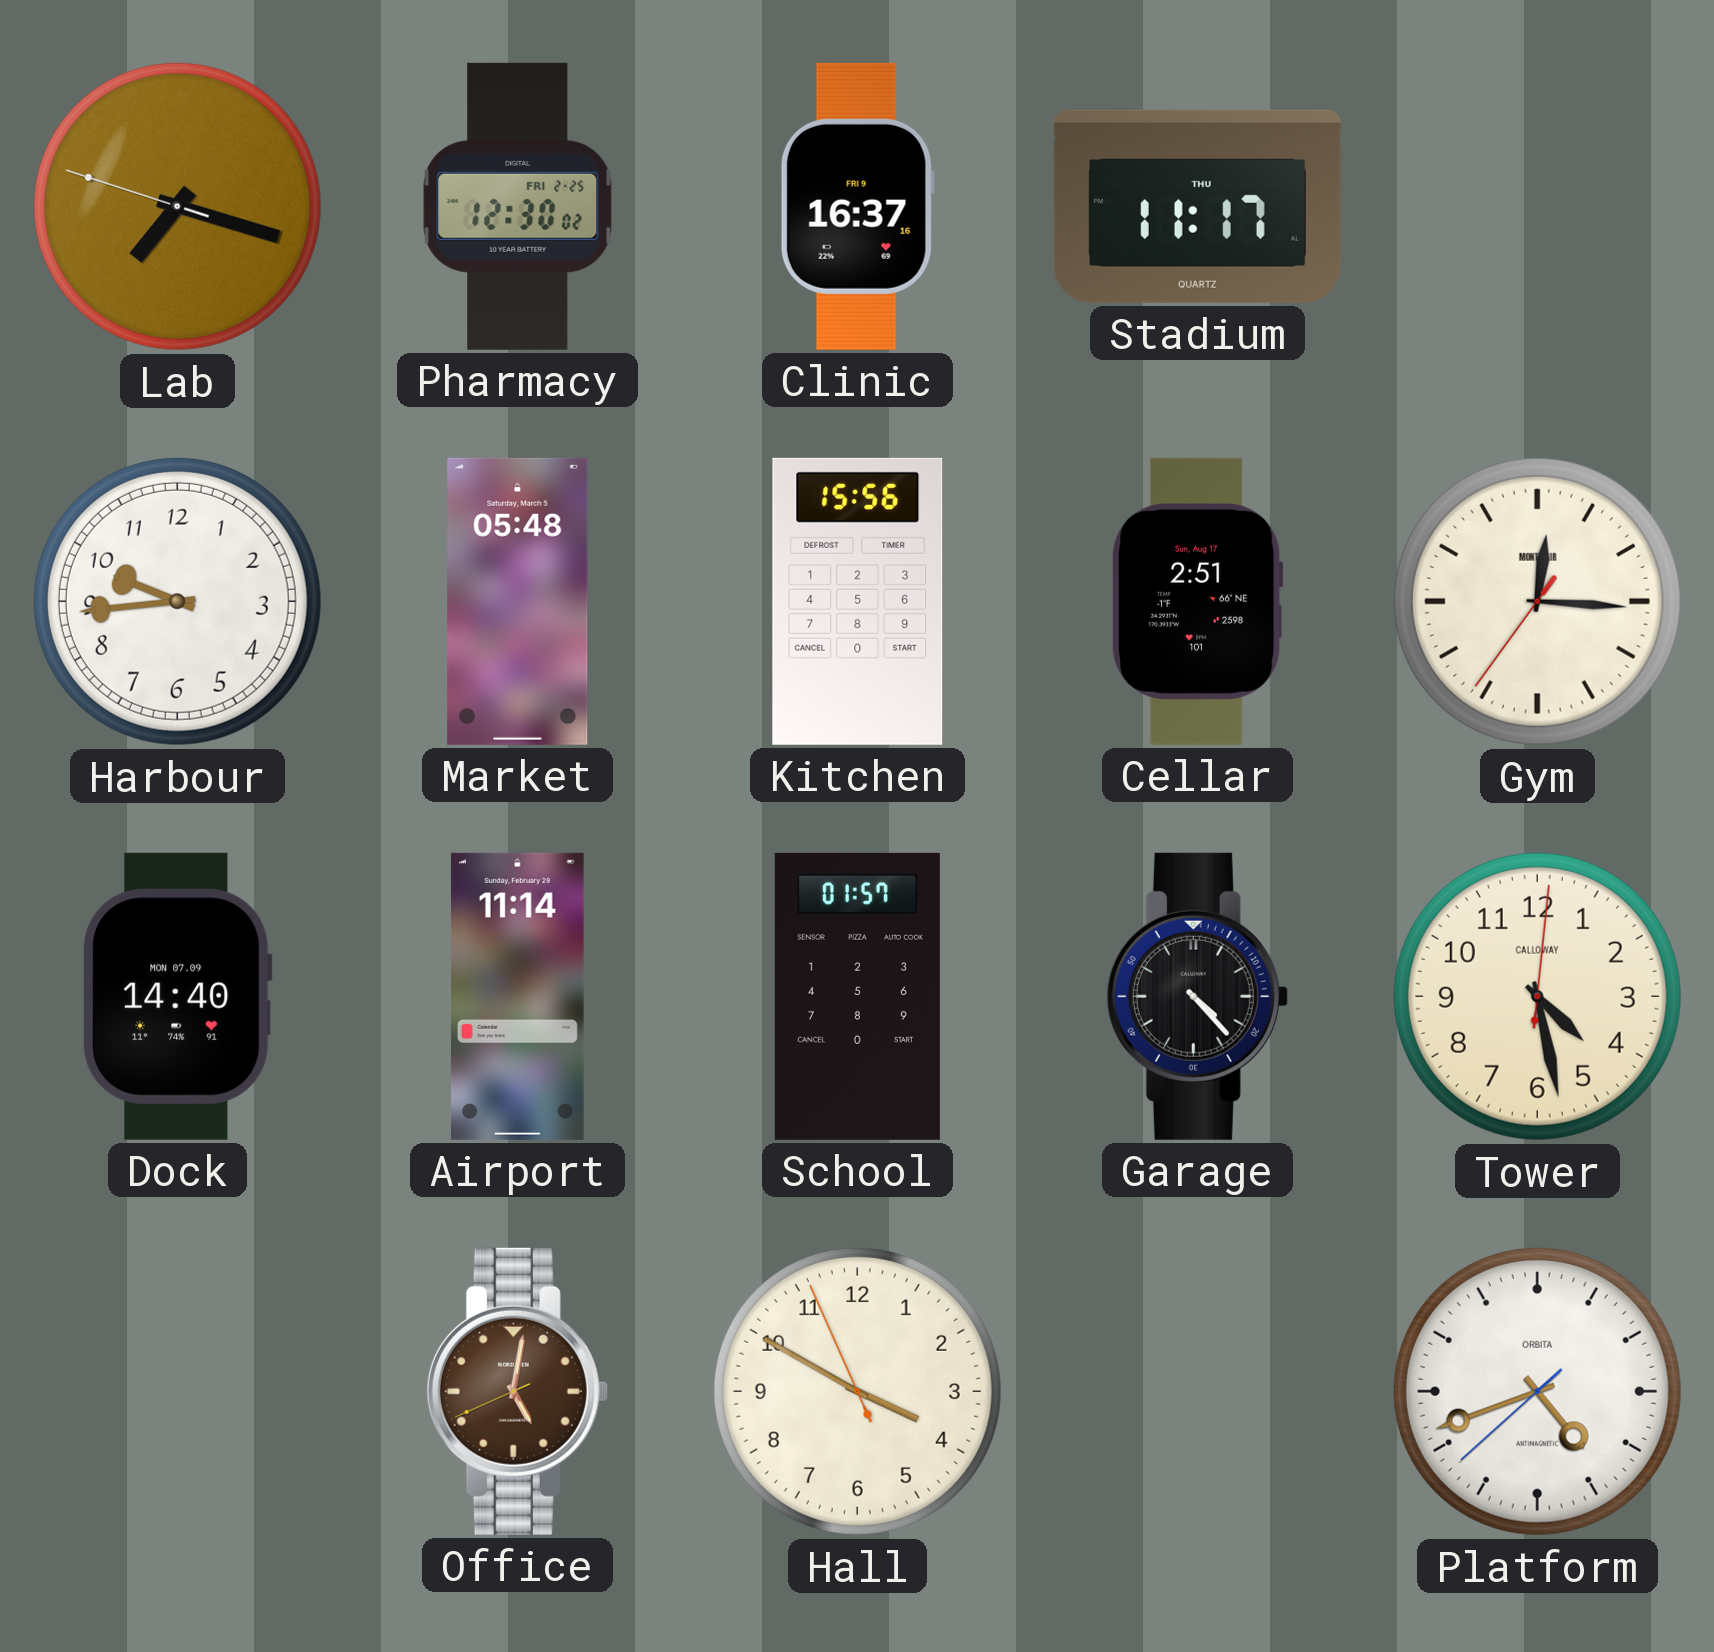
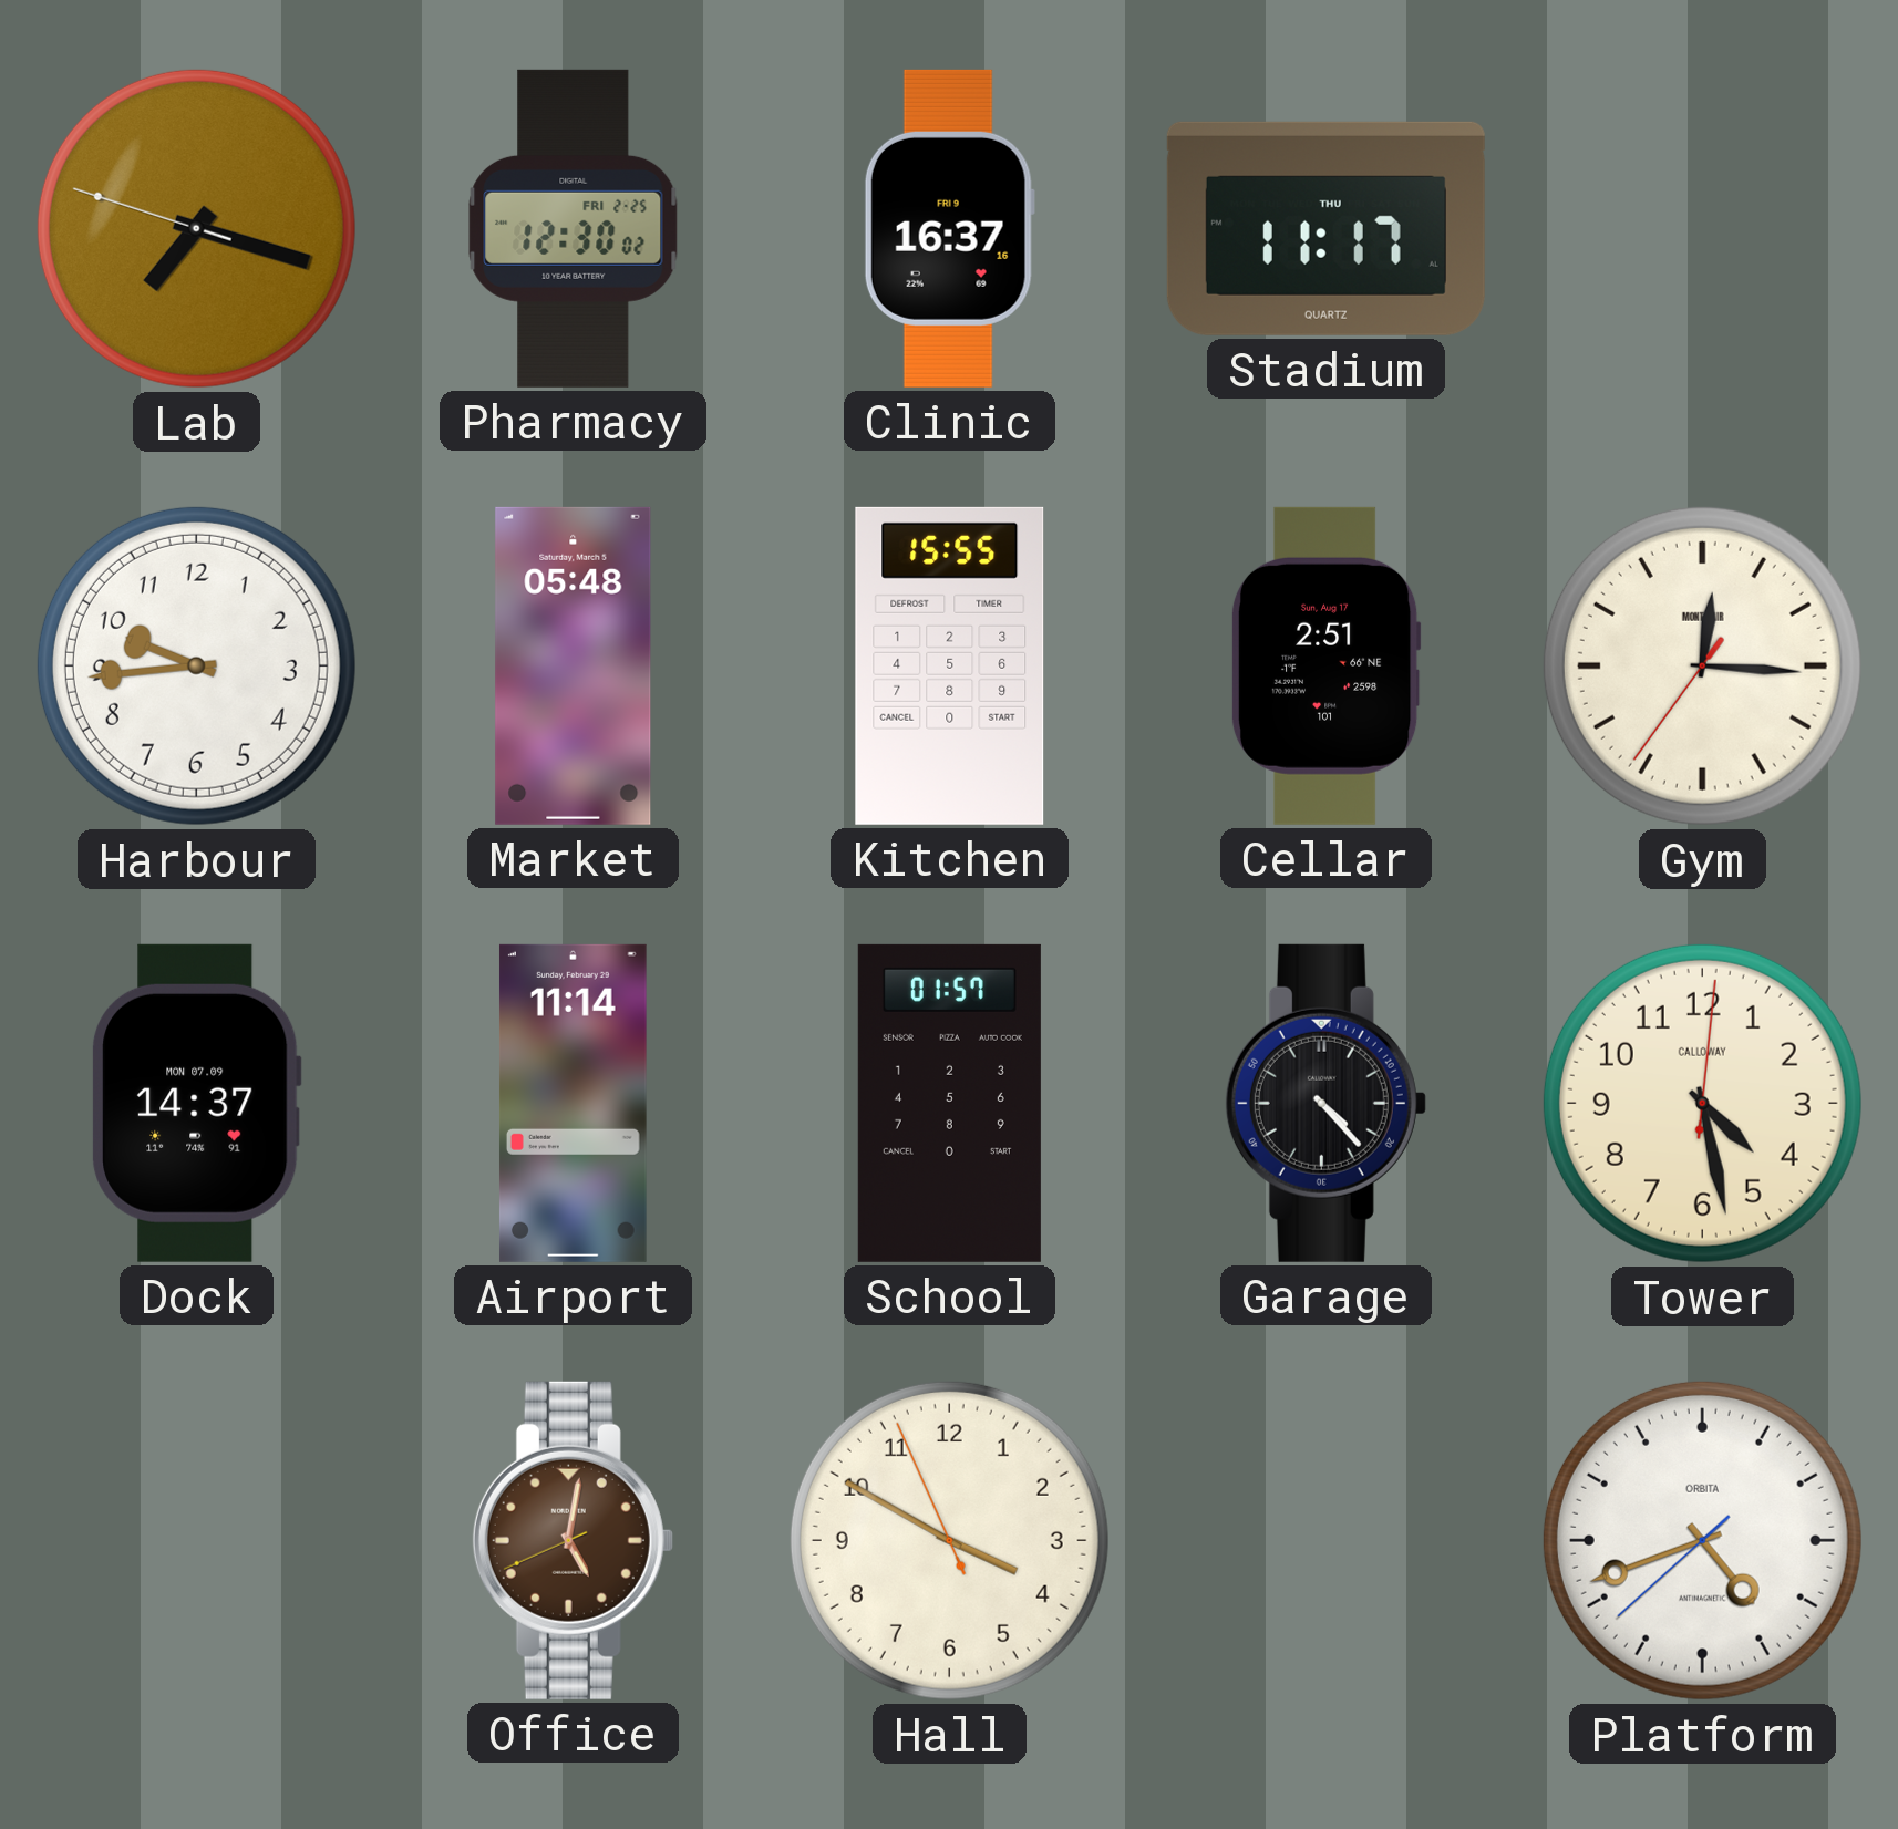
Kitchen: 15:56 -> 15:55
Dock: 14:40 -> 14:37
